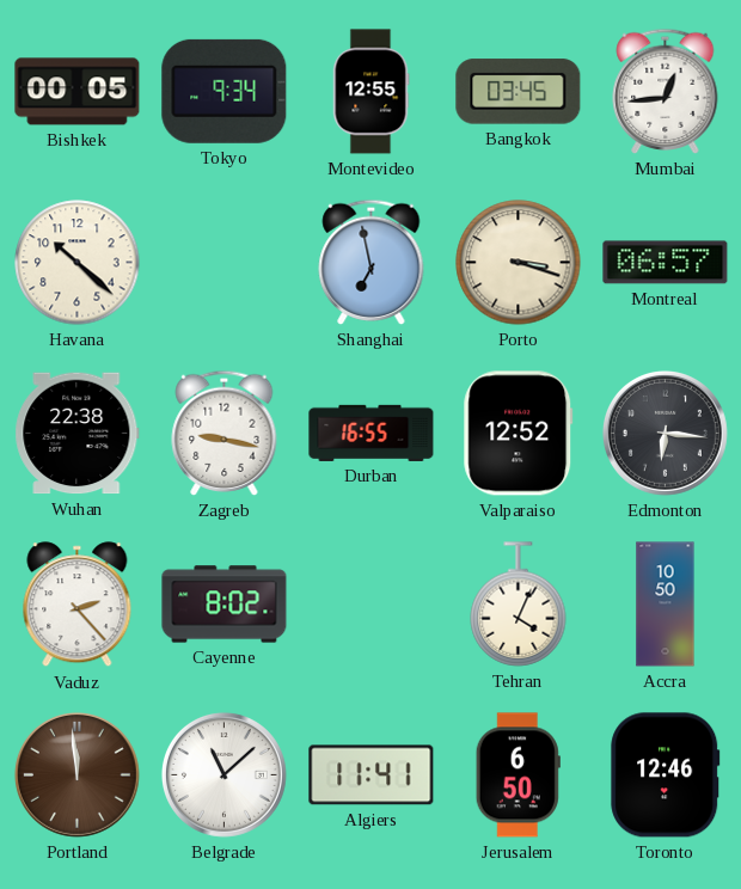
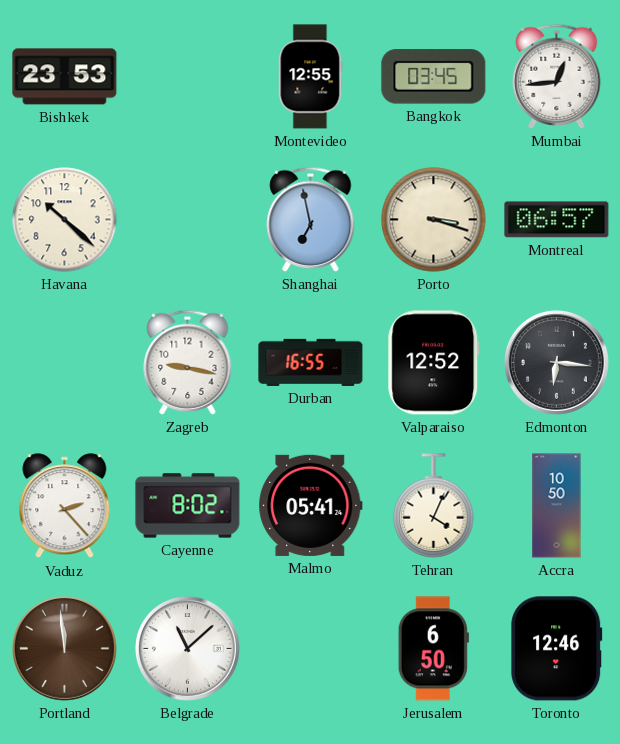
Bishkek: 00:05 -> 23:53
Tokyo: 9:34 -> none
Wuhan: 22:38 -> none
Malmo: none -> 05:41
Algiers: 11:41 -> none
